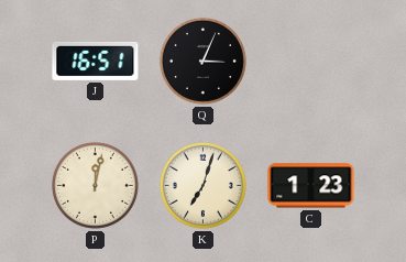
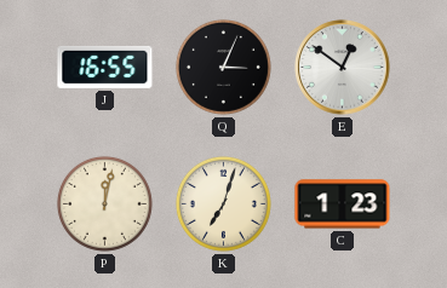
J: 16:51 -> 16:55
E: none -> 12:51
